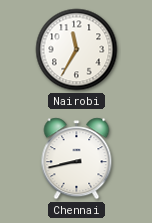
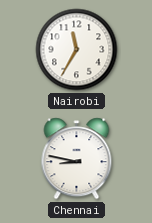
Chennai: 8:43 -> 8:47
